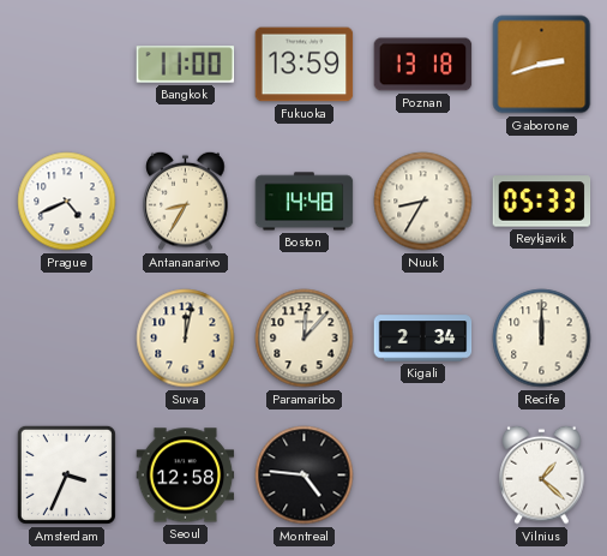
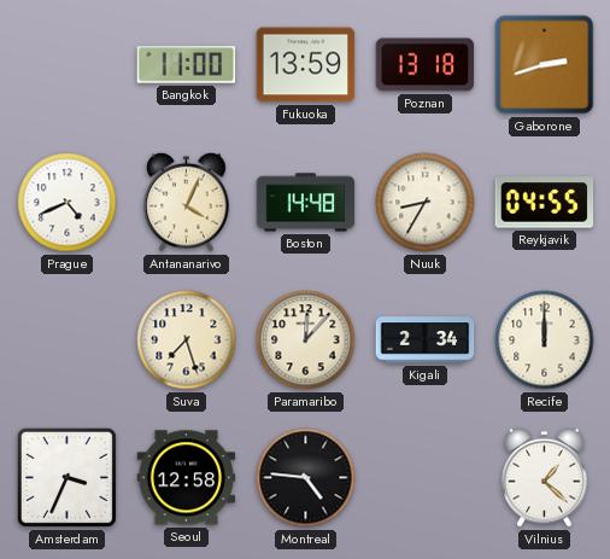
Antananarivo: 8:35 -> 4:04
Reykjavik: 05:33 -> 04:55
Suva: 12:02 -> 7:27
